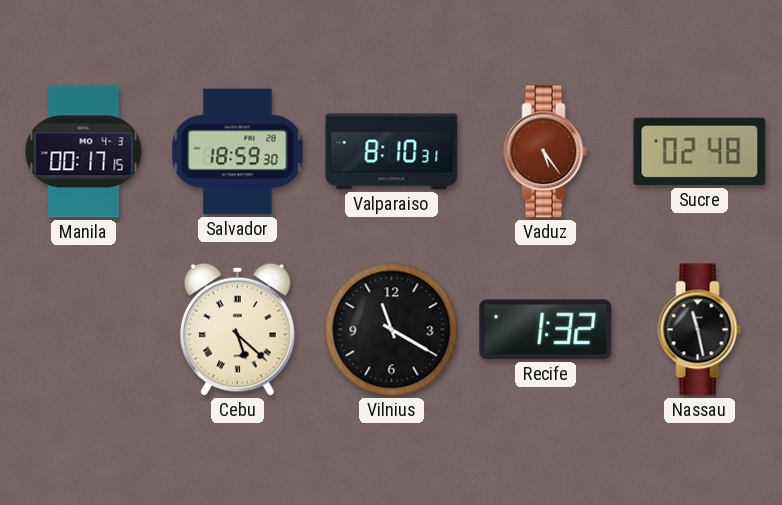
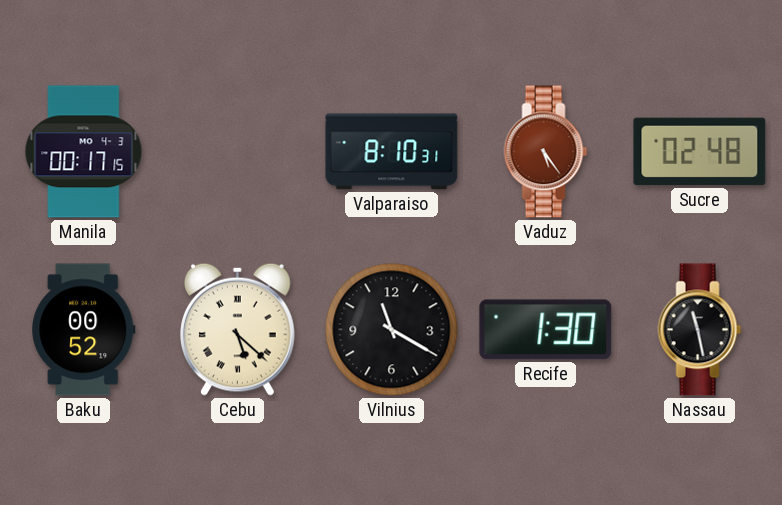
Salvador: 18:59 -> none
Baku: none -> 00:52
Recife: 1:32 -> 1:30
